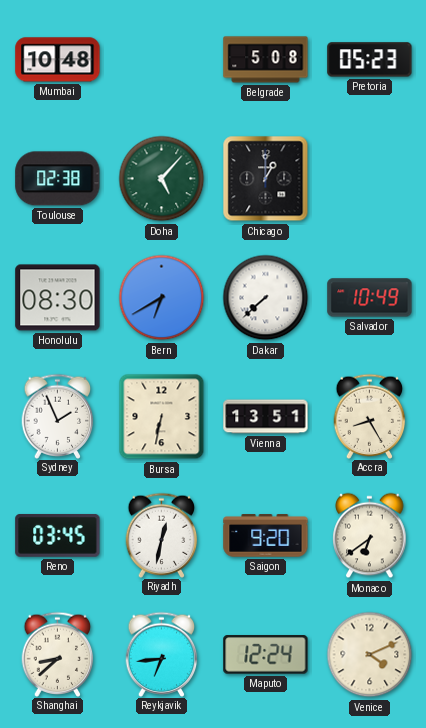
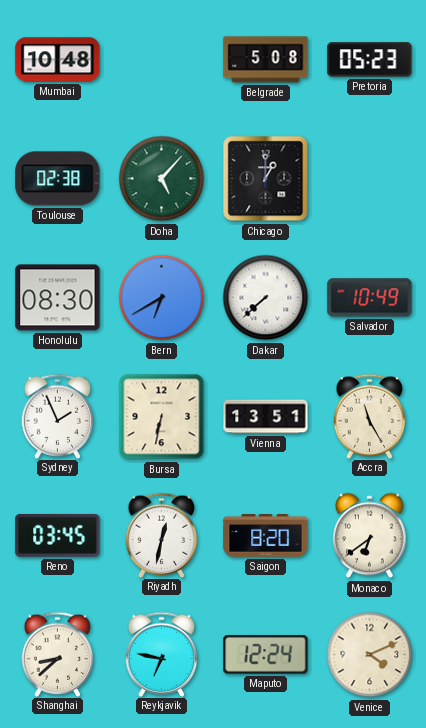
Accra: 8:25 -> 11:25
Saigon: 9:20 -> 8:20
Reykjavik: 6:44 -> 6:47
